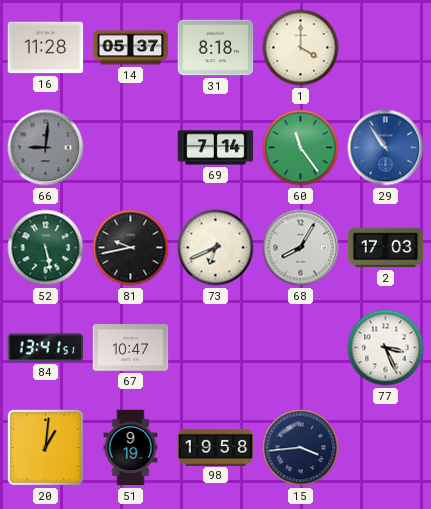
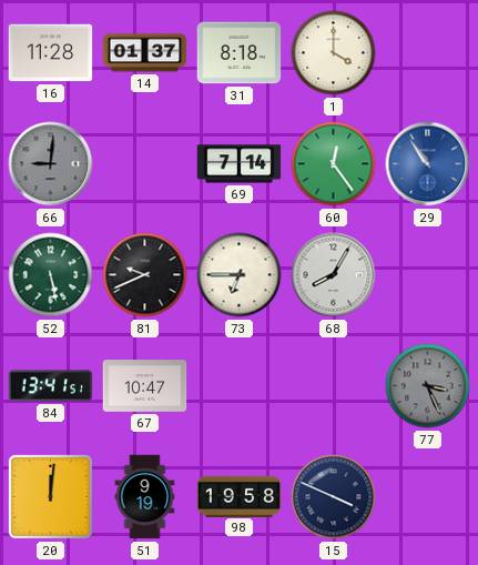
14: 05:37 -> 01:37
60: 11:24 -> 12:24
81: 9:43 -> 9:41
73: 6:41 -> 6:45
2: 17:03 -> none
77 dial: white -> grey
20: 1:01 -> 12:01
15: 3:44 -> 3:49
